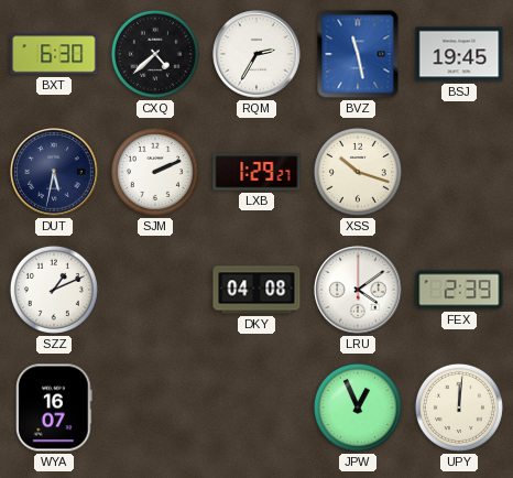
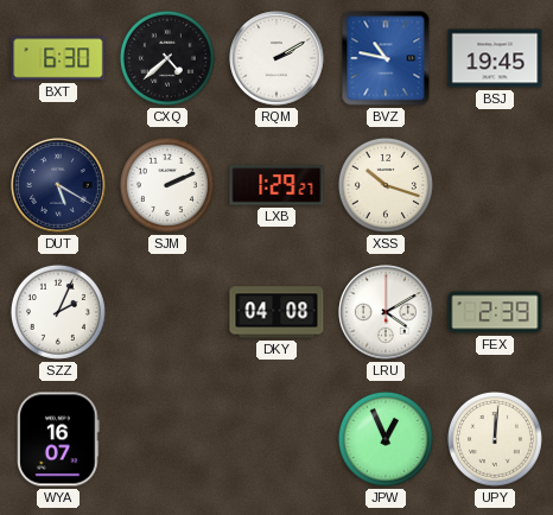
RQM: 2:35 -> 2:10
BVZ: 11:28 -> 10:47
DUT: 5:32 -> 5:20
SZZ: 1:11 -> 2:04
LRU: 4:09 -> 4:10
